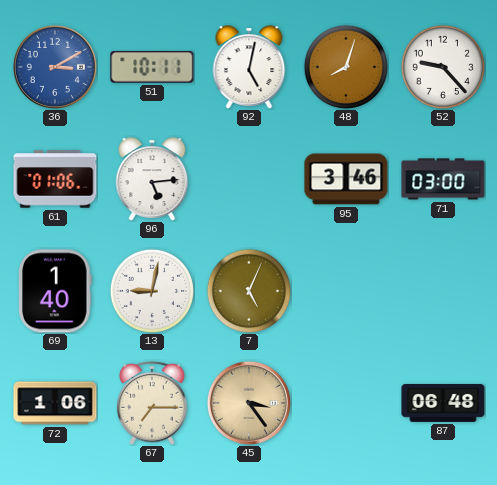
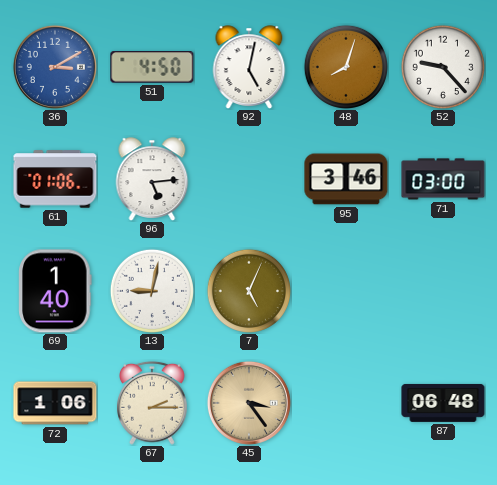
51: 10:11 -> 4:50
67: 7:15 -> 2:15
